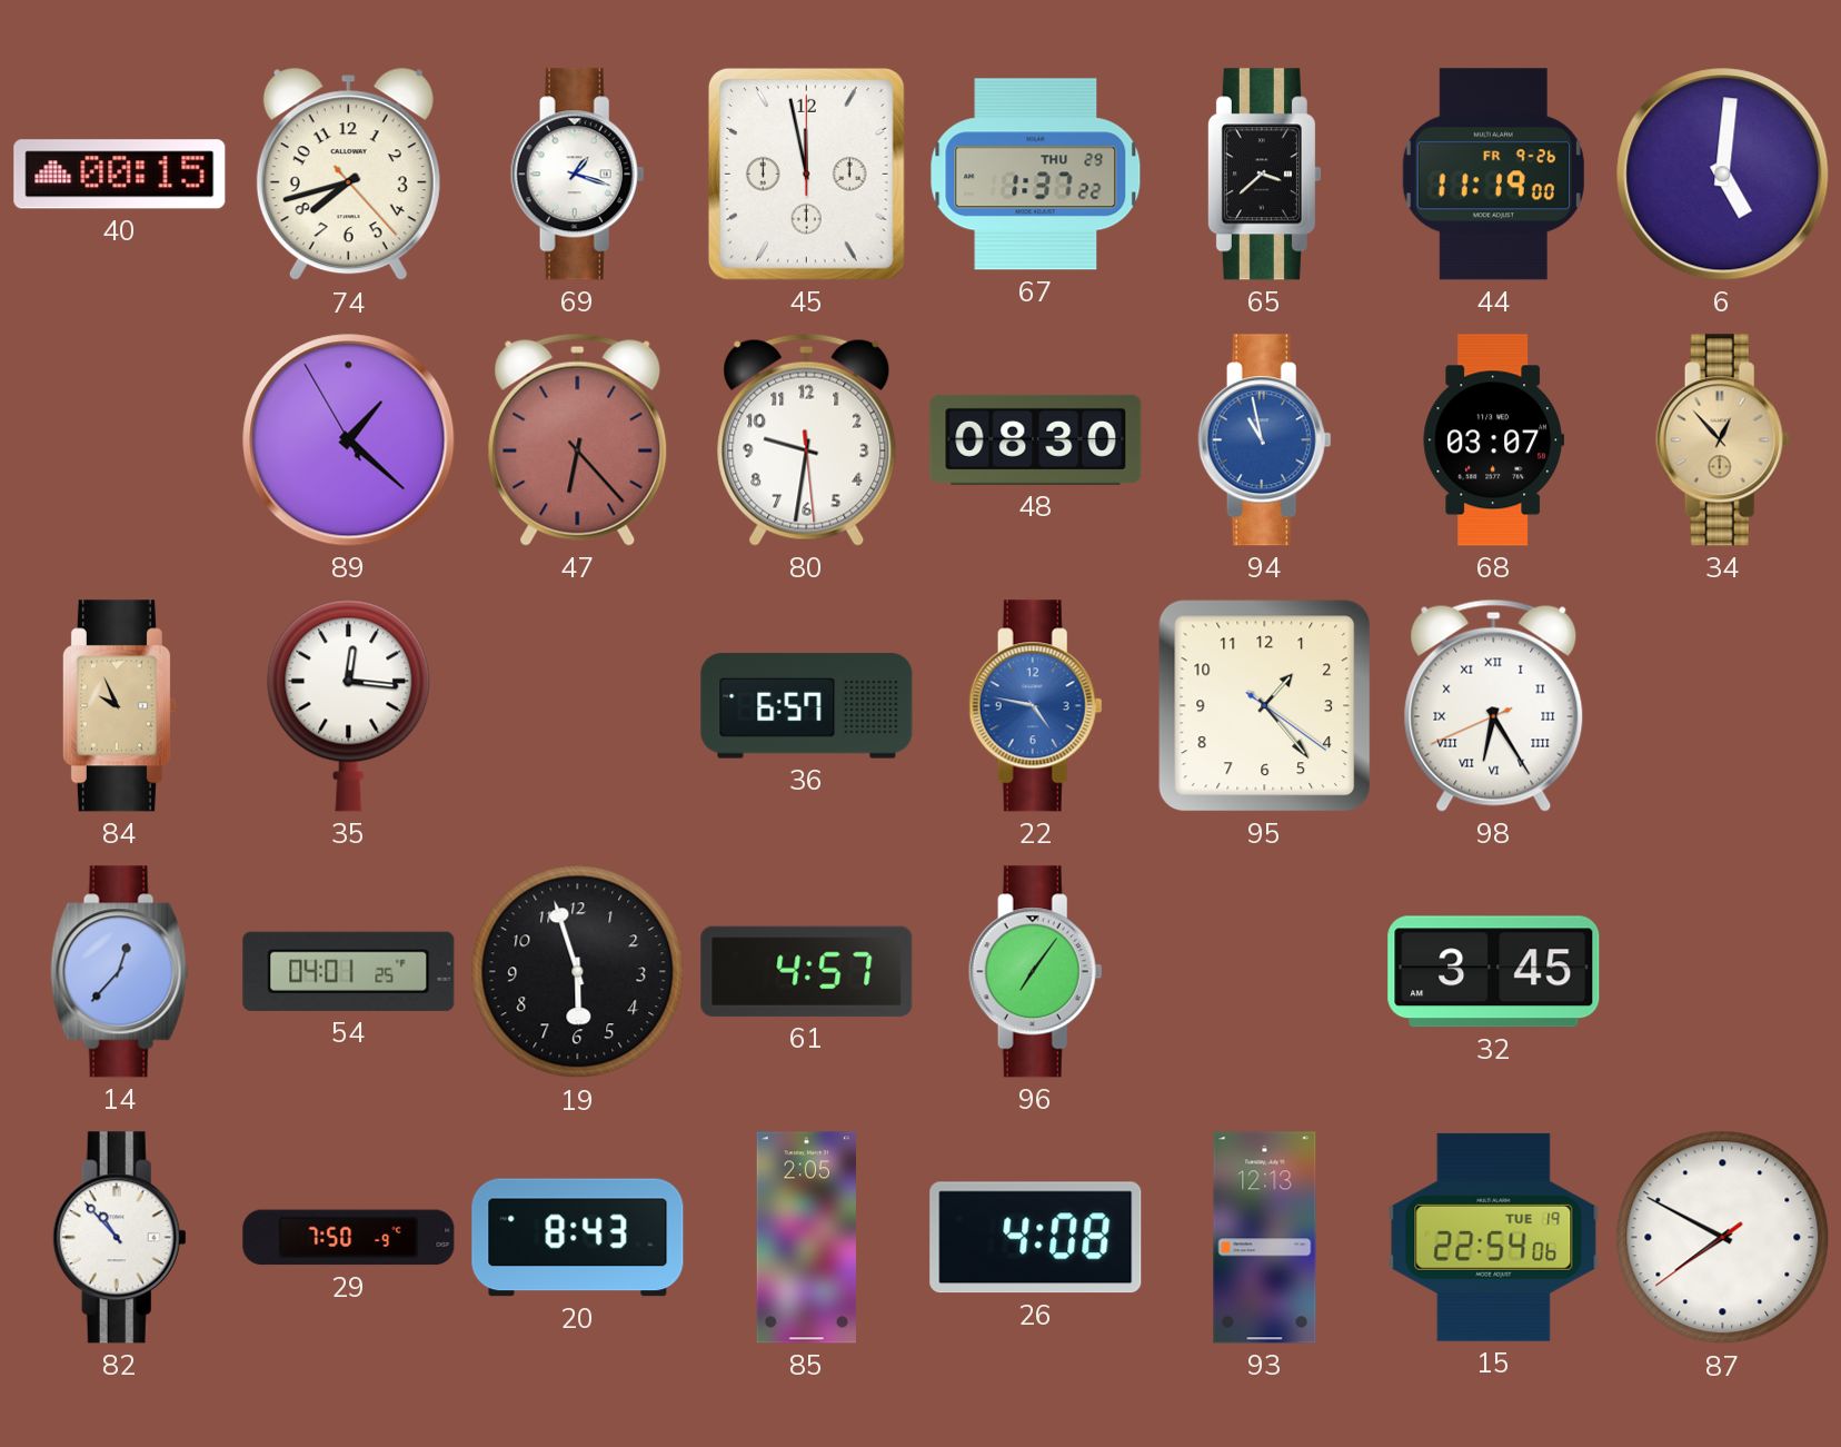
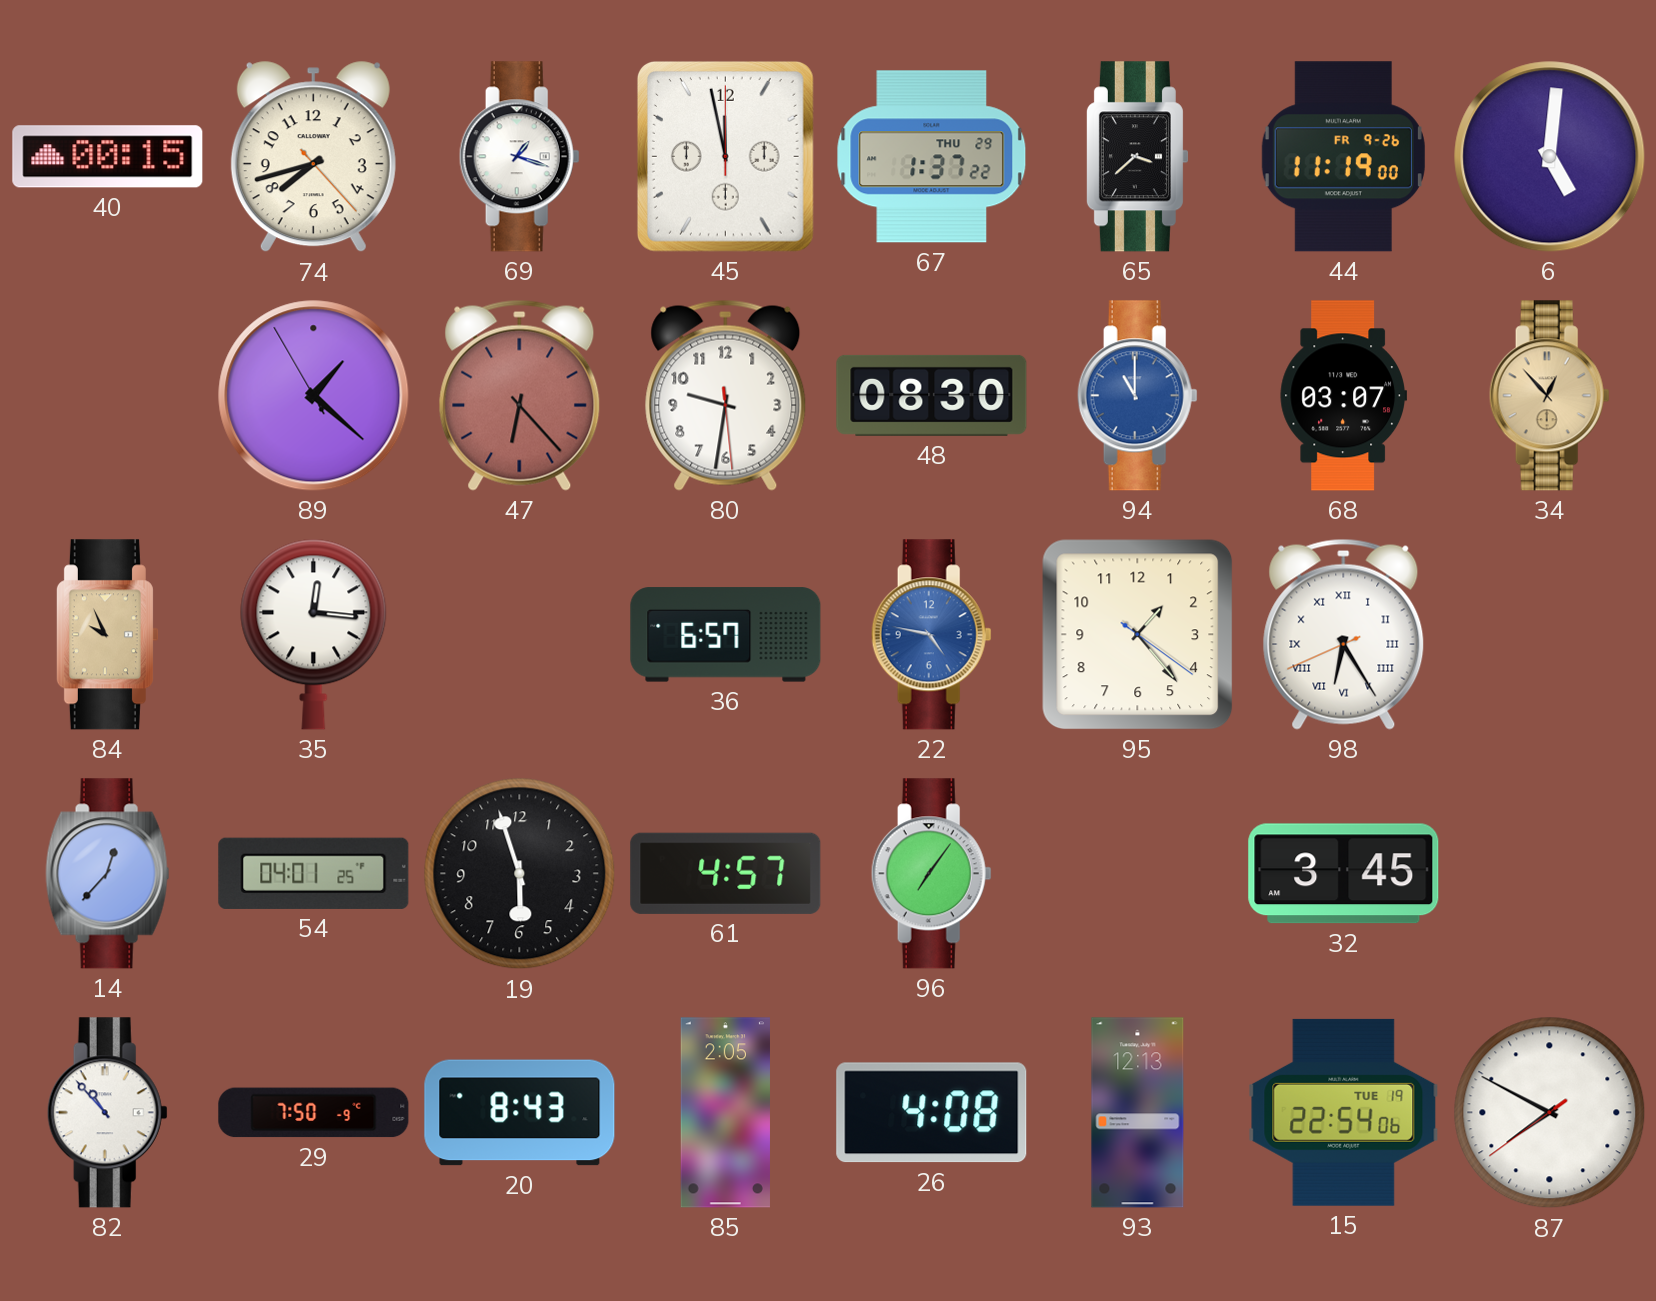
94: 10:58 -> 11:00
